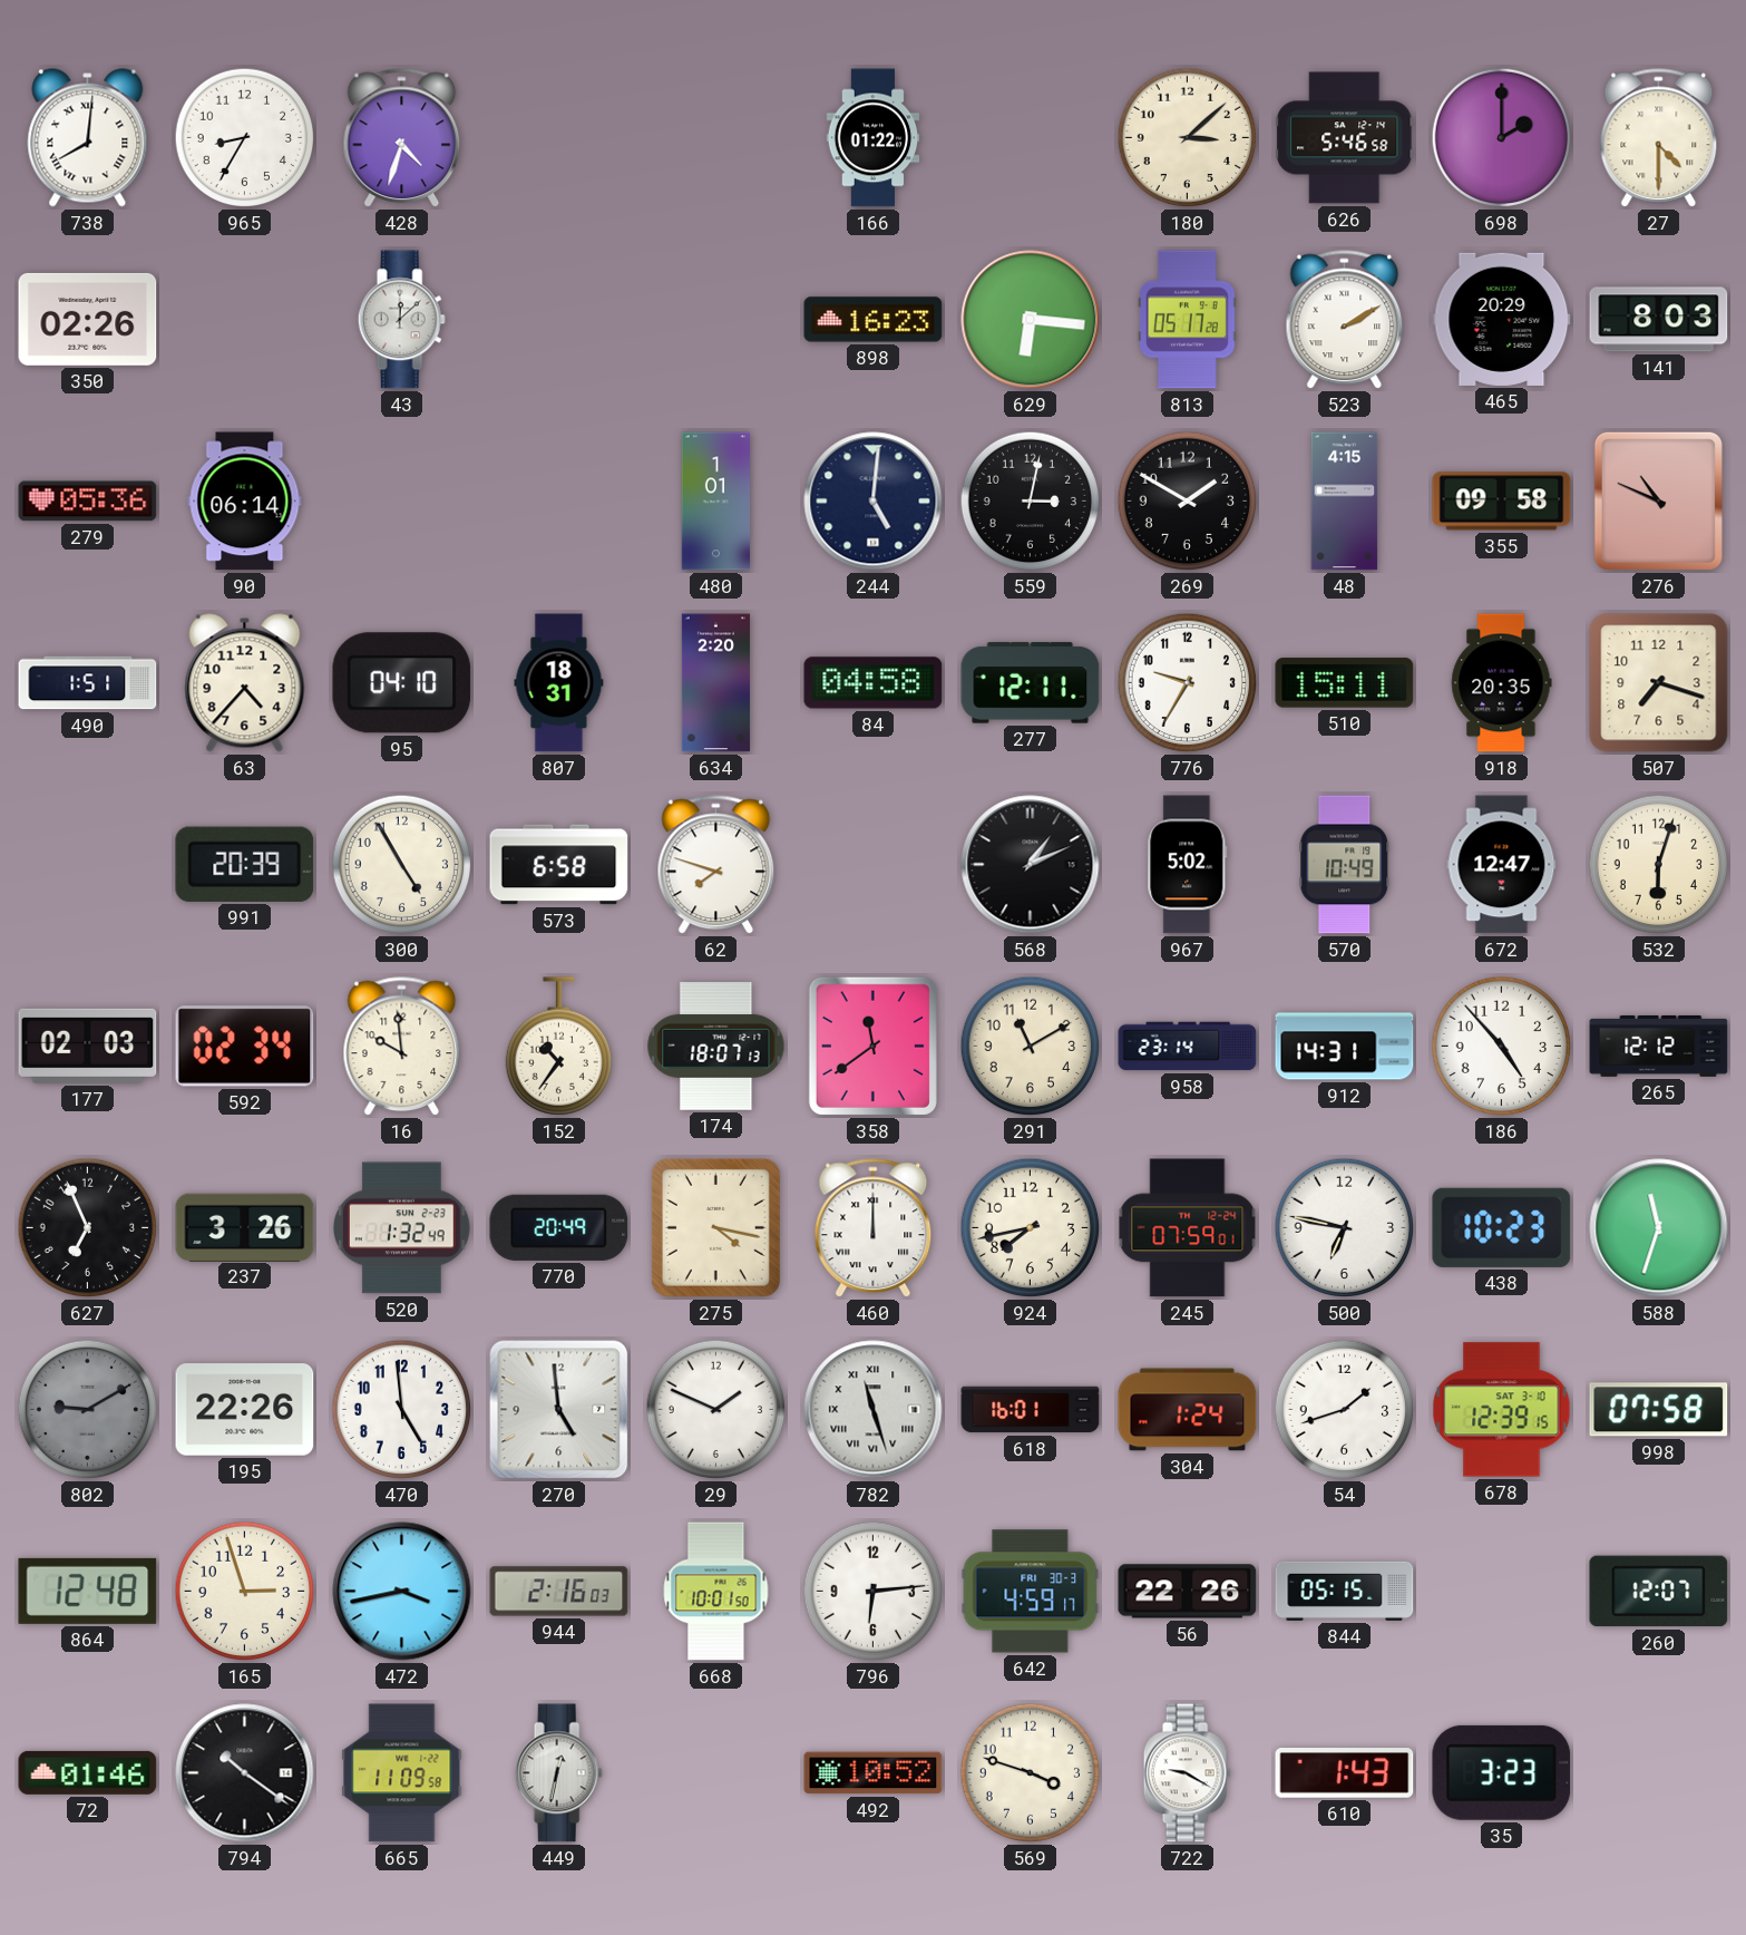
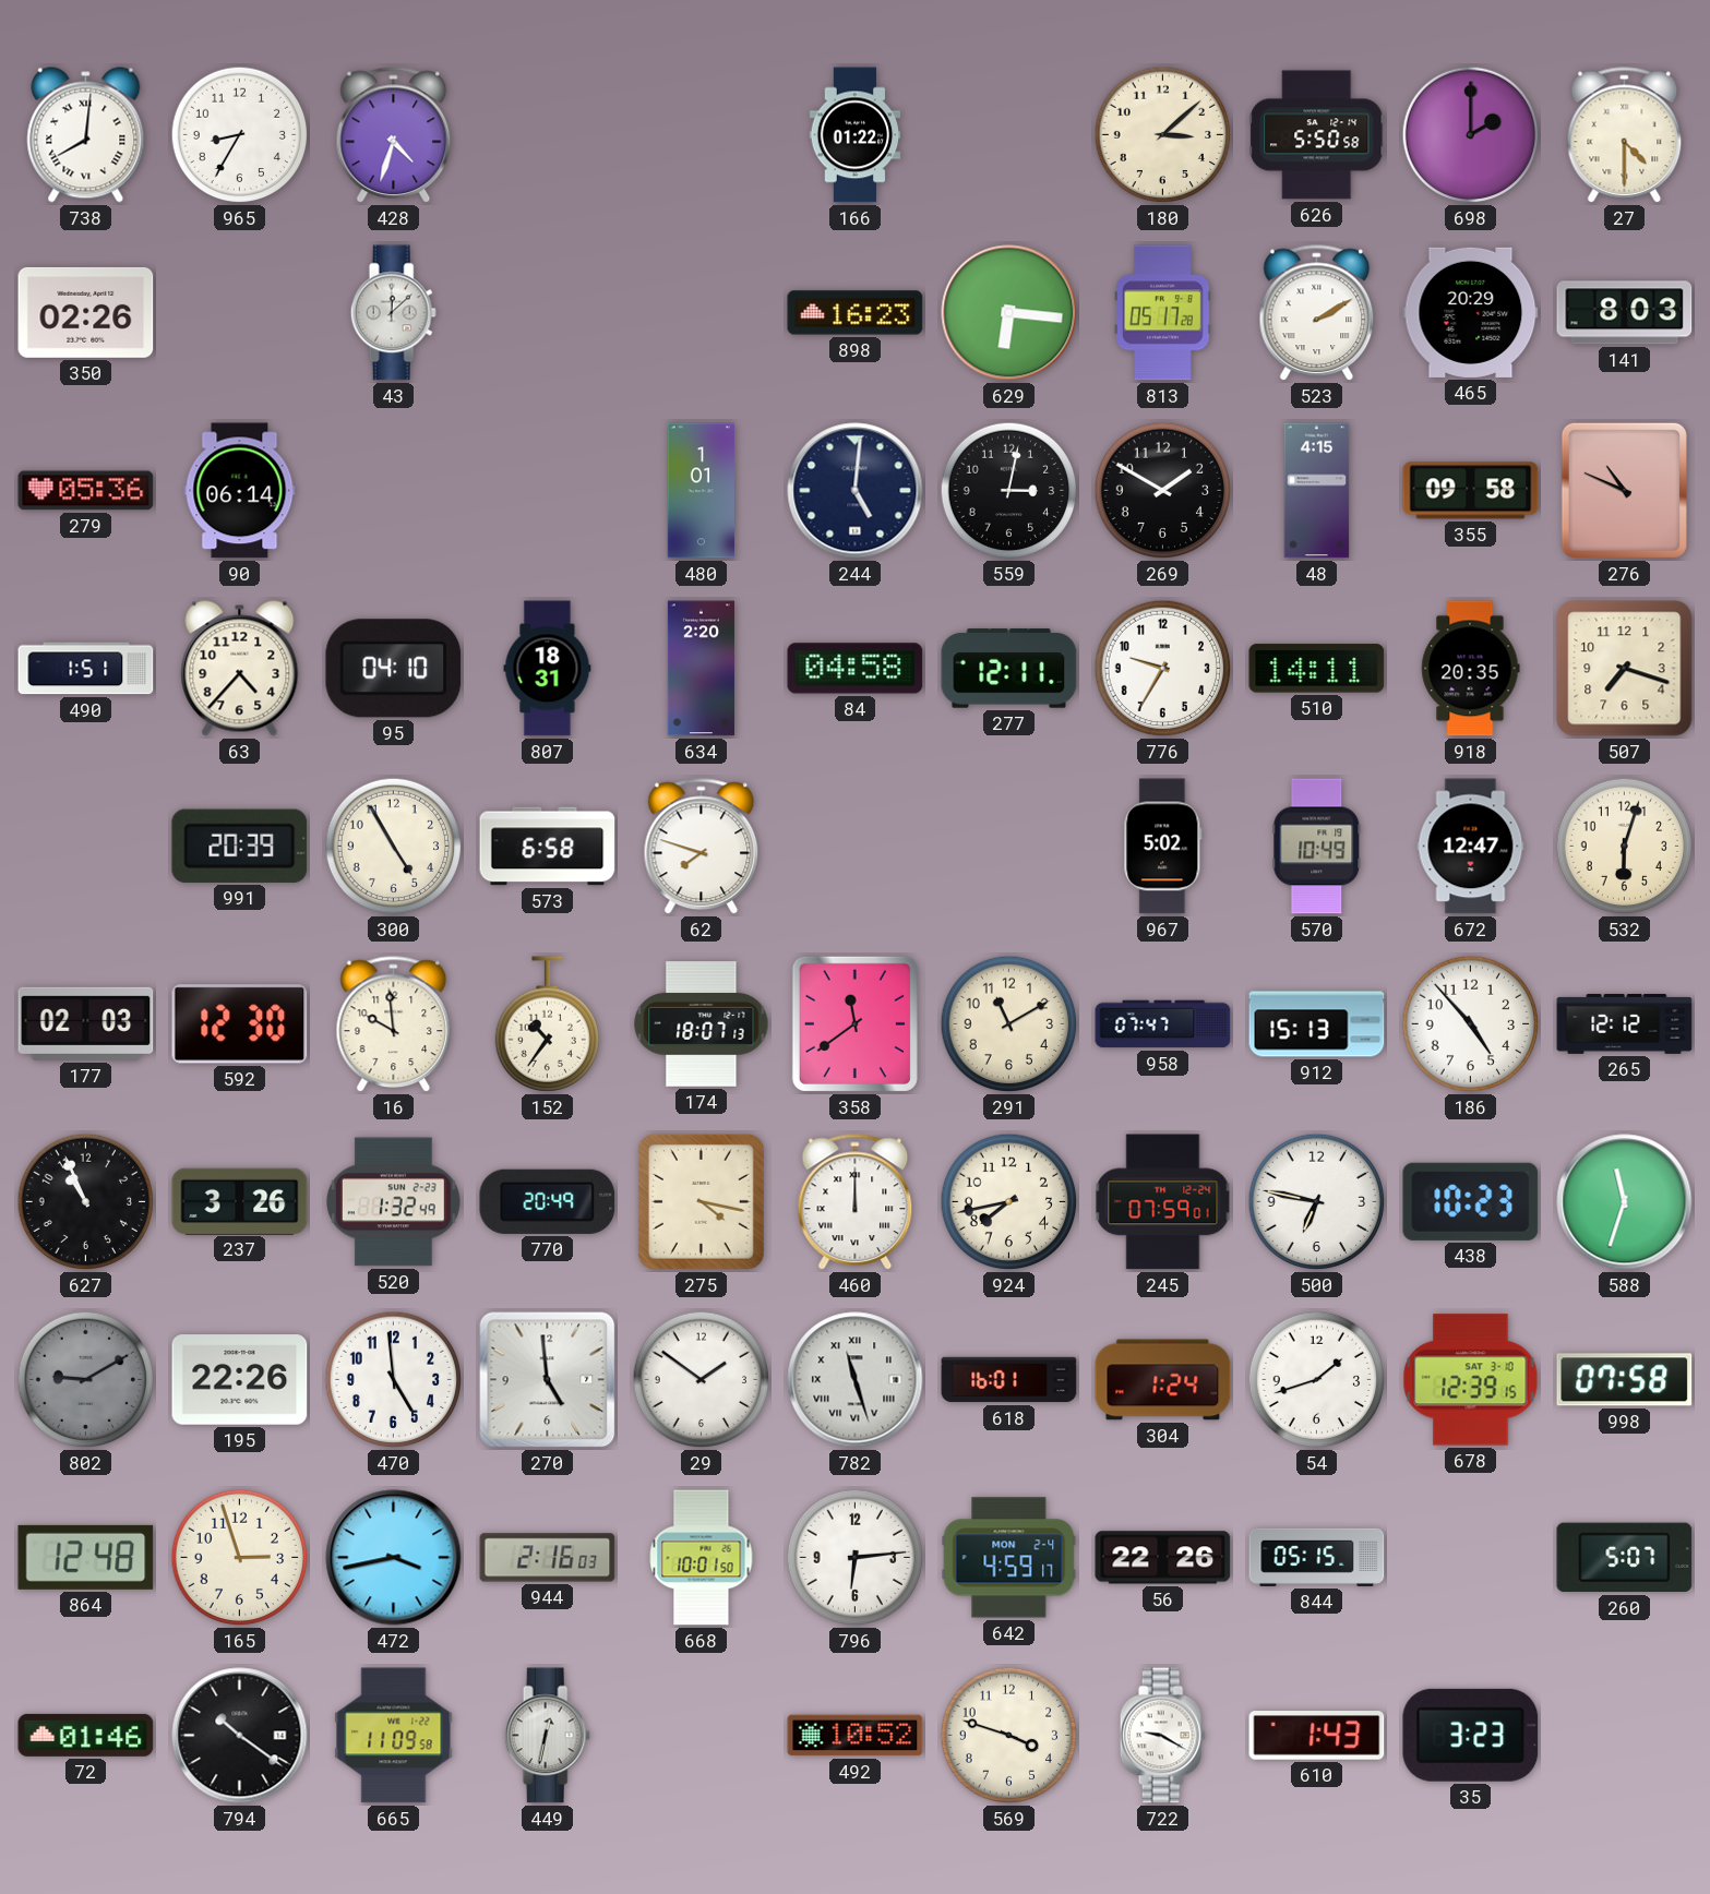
626: 5:46 -> 5:50
510: 15:11 -> 14:11
568: 1:11 -> none
592: 02:34 -> 12:30
958: 23:14 -> 07:47
912: 14:31 -> 15:13
627: 6:56 -> 10:56
29: 1:49 -> 1:51
642 date: FRI 30-3 -> MON 2-4
260: 12:07 -> 5:07
